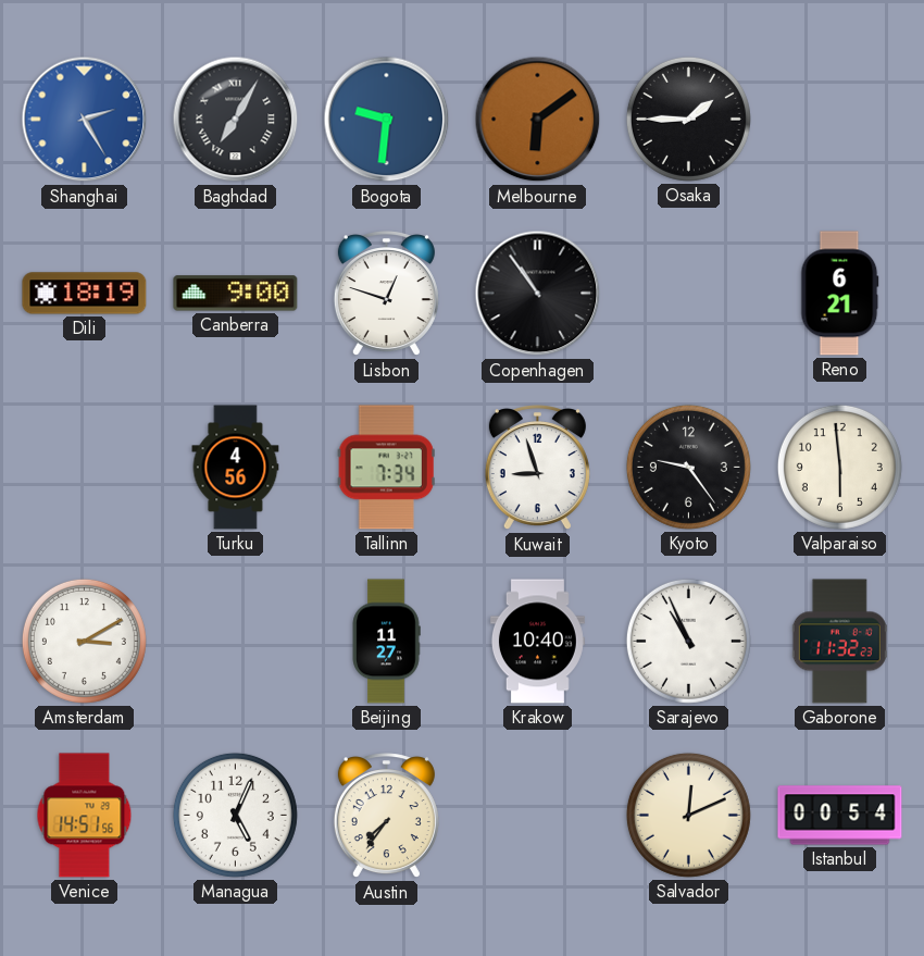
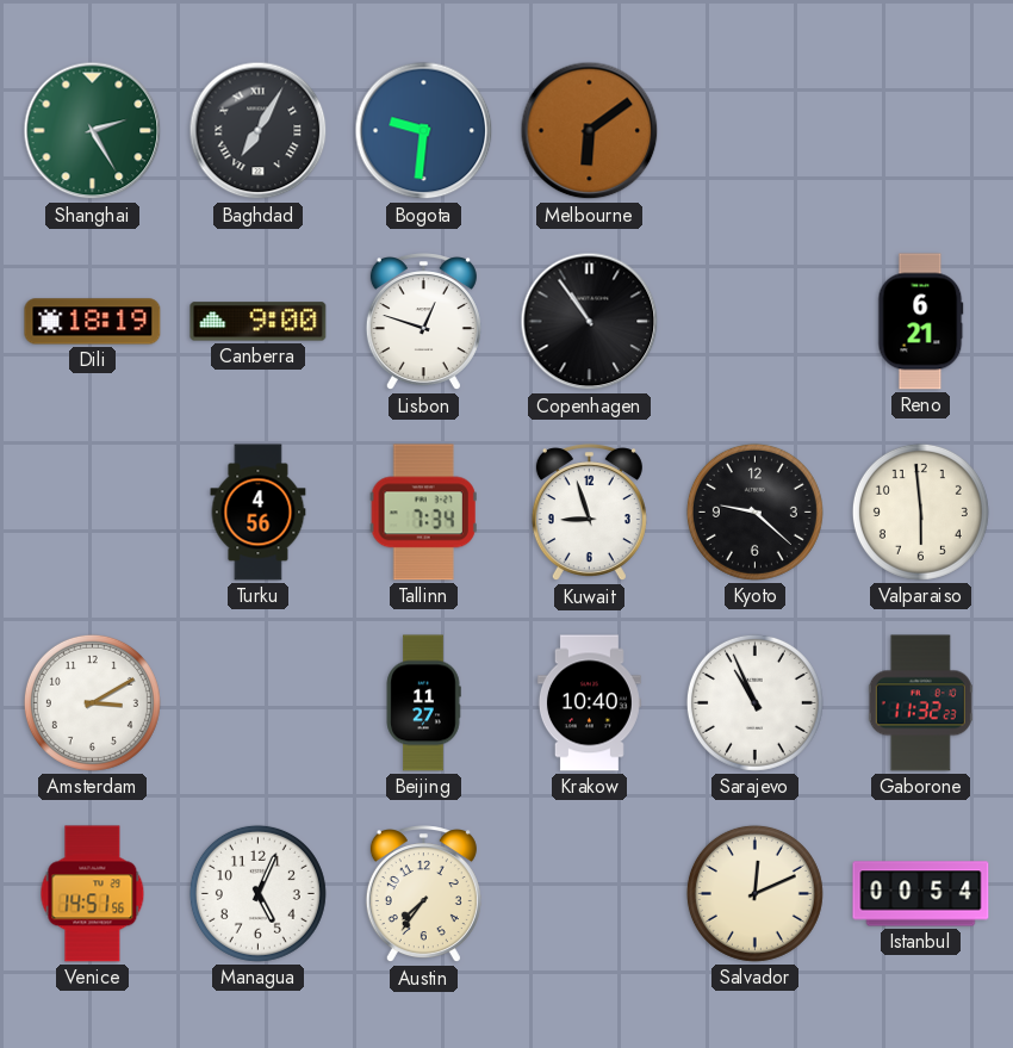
Shanghai dial: blue -> green
Osaka: 1:45 -> none
Kyoto: 9:24 -> 9:22
